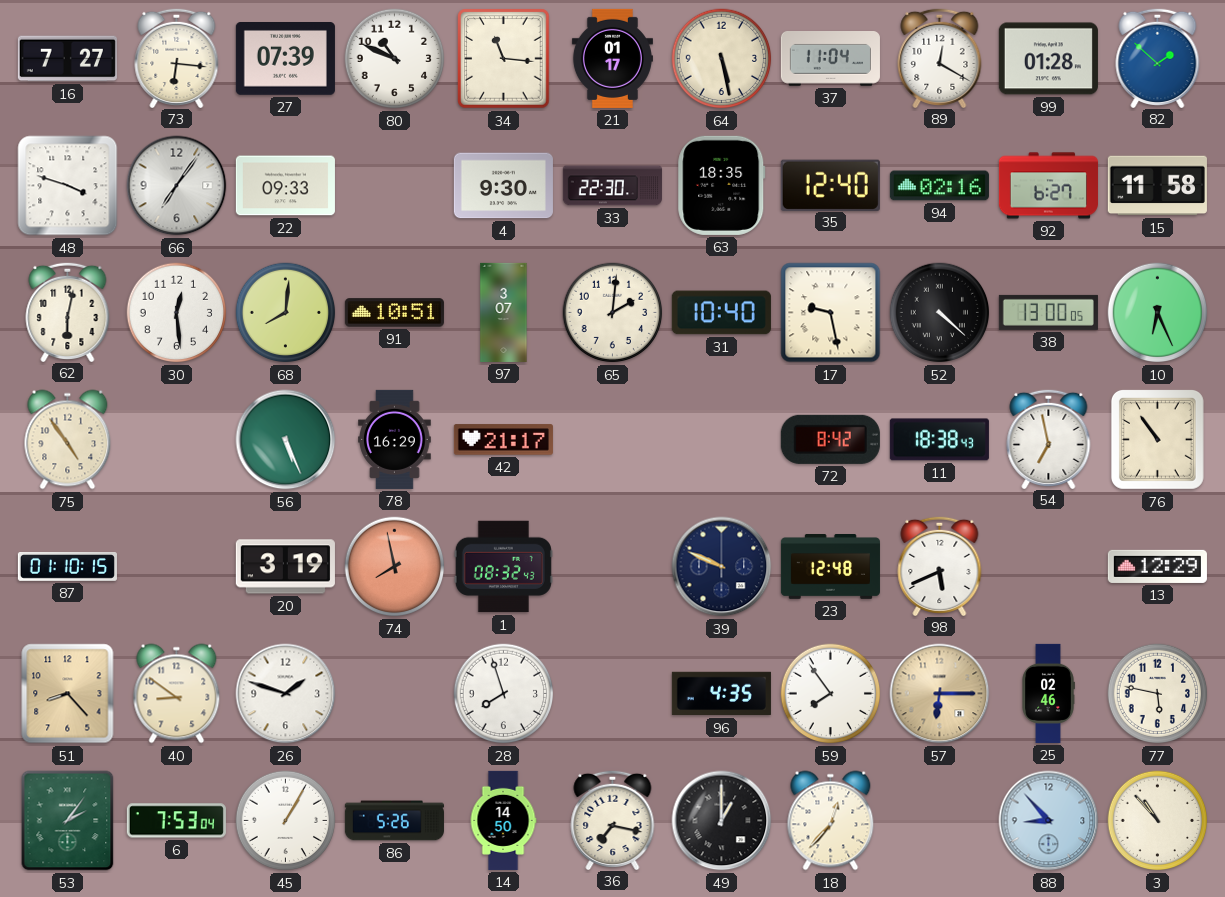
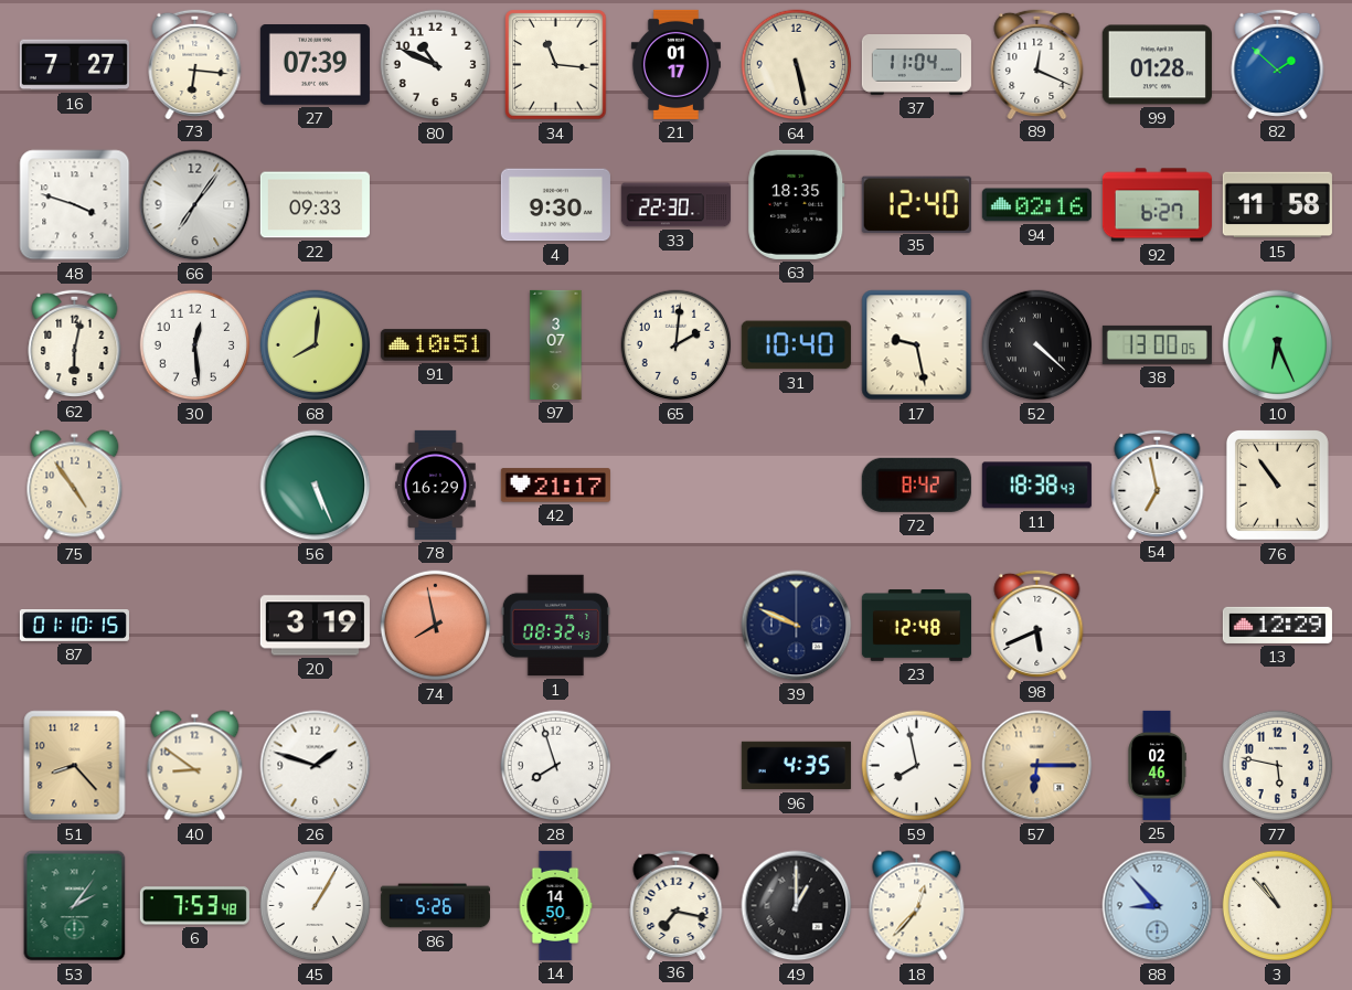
89: 12:20 -> 12:19
59: 7:54 -> 7:58
6: 7:53:04 -> 7:53:48
